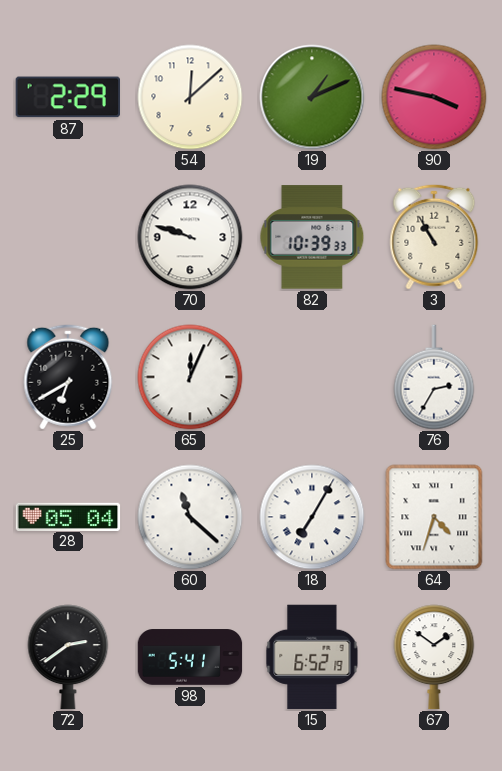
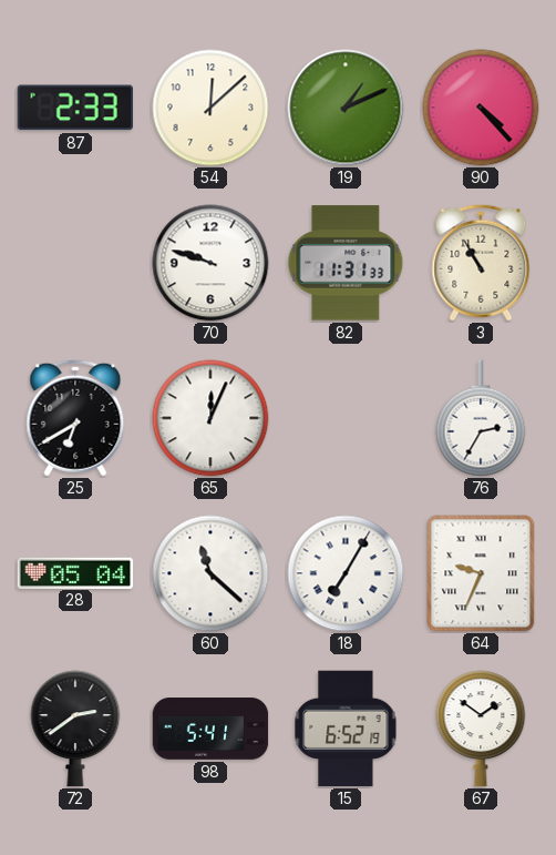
87: 2:29 -> 2:33
90: 3:47 -> 4:23
82: 10:39 -> 11:31
64: 4:33 -> 9:34
